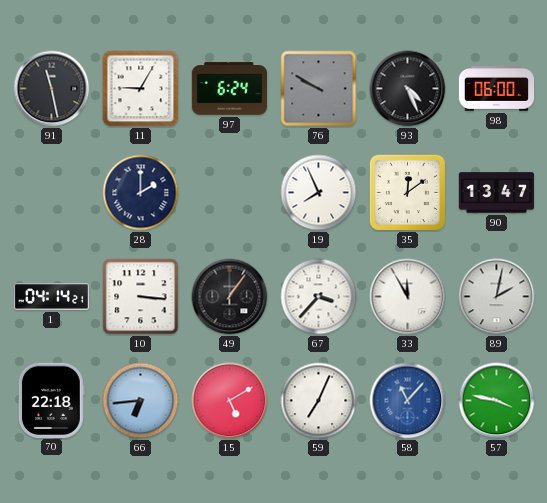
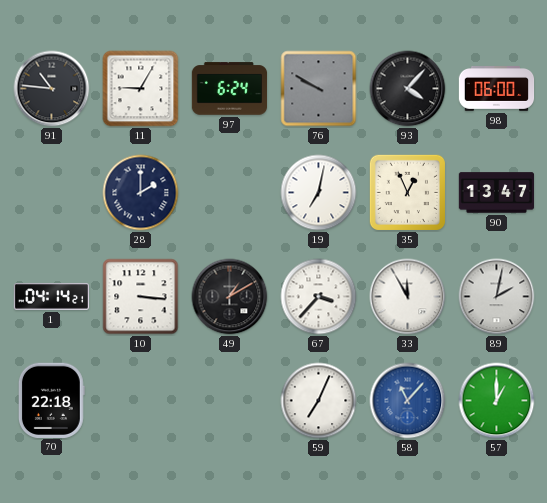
91: 11:28 -> 10:46
93: 4:26 -> 4:07
19: 7:56 -> 7:02
35: 12:09 -> 12:56
49: 1:06 -> 1:10
66: 6:44 -> none
15: 5:10 -> none
57: 3:47 -> 1:00
